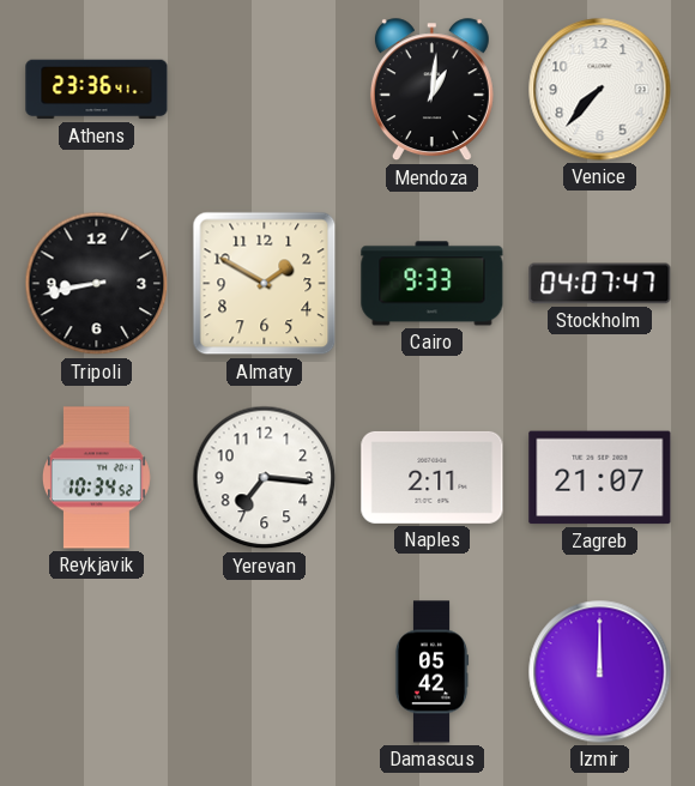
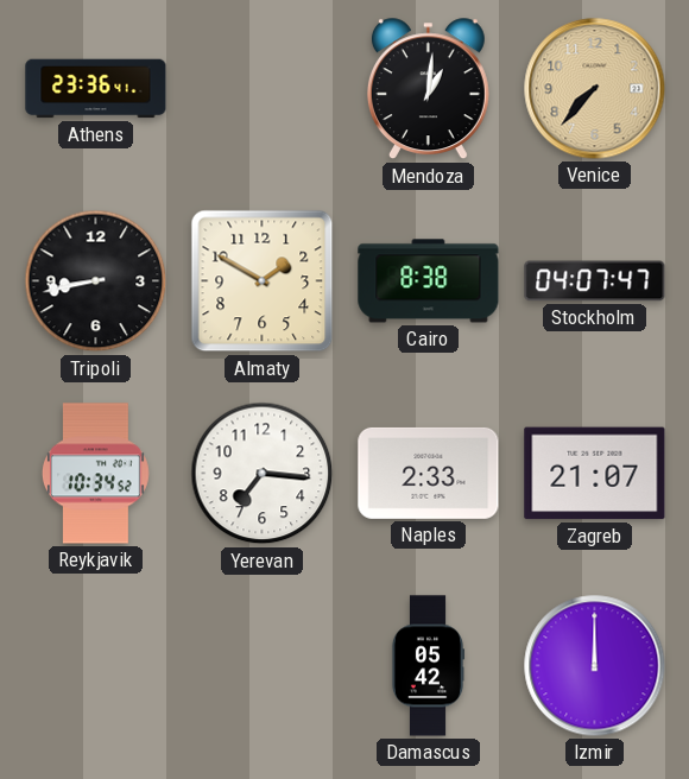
Venice dial: white -> champagne
Cairo: 9:33 -> 8:38
Naples: 2:11 -> 2:33
